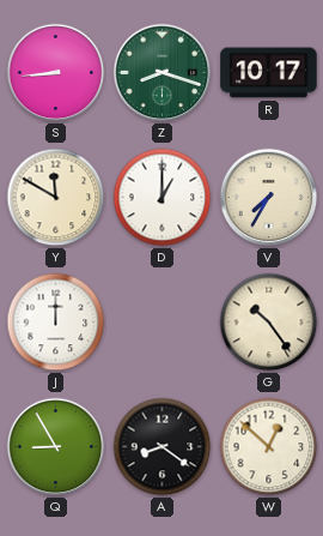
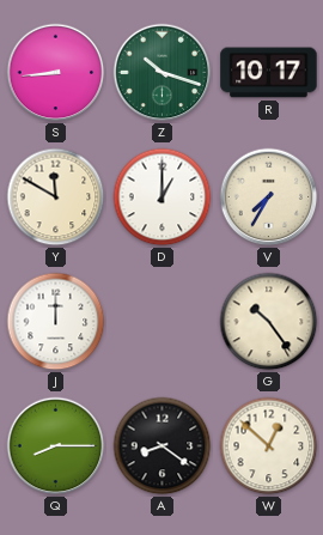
Z: 8:18 -> 10:18
Q: 8:55 -> 8:15
